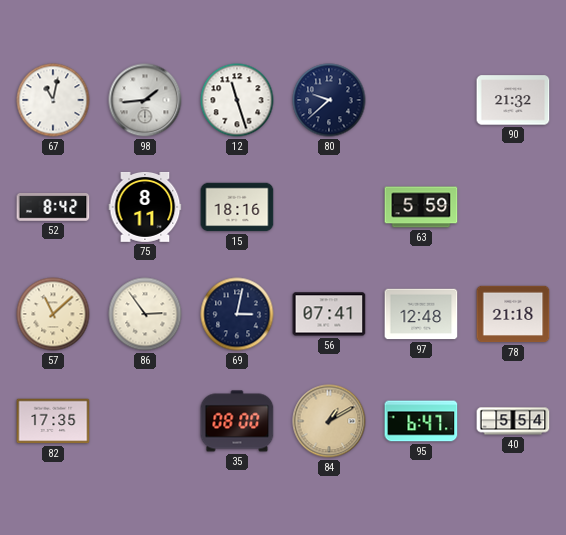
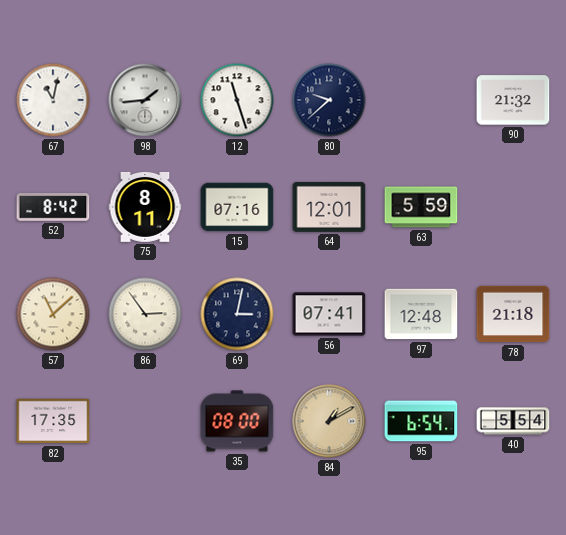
15: 18:16 -> 07:16
64: none -> 12:01
95: 6:47 -> 6:54
